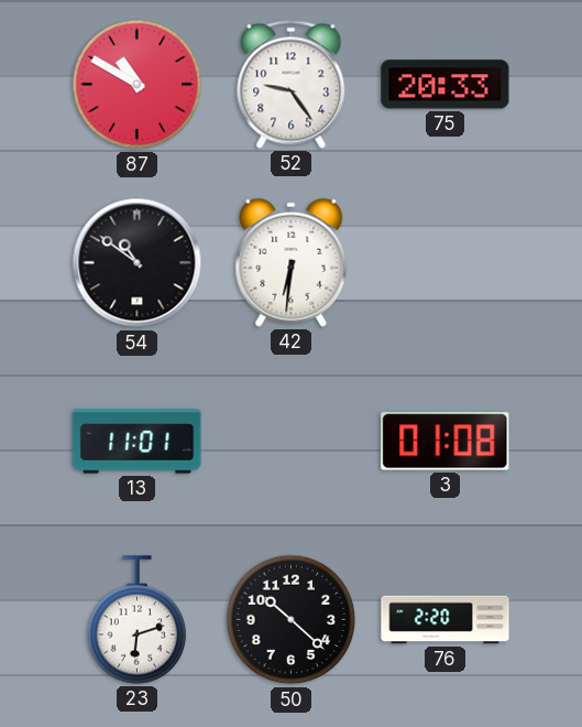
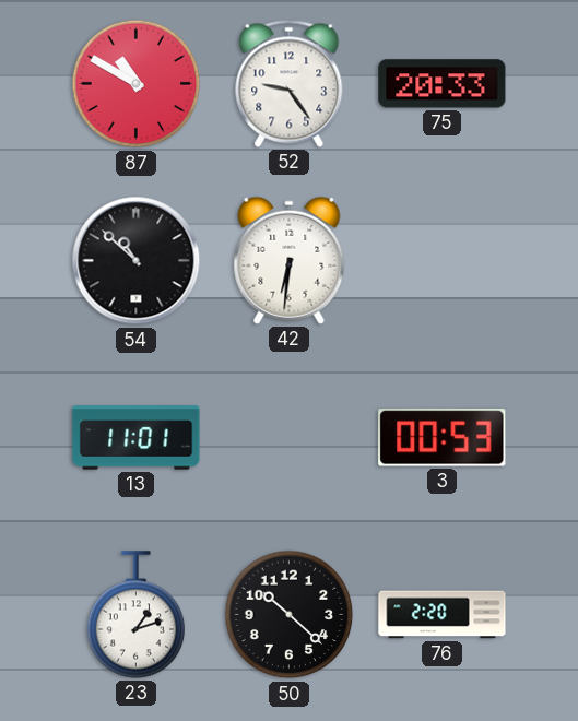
54: 10:51 -> 10:52
3: 01:08 -> 00:53
23: 6:12 -> 1:12
